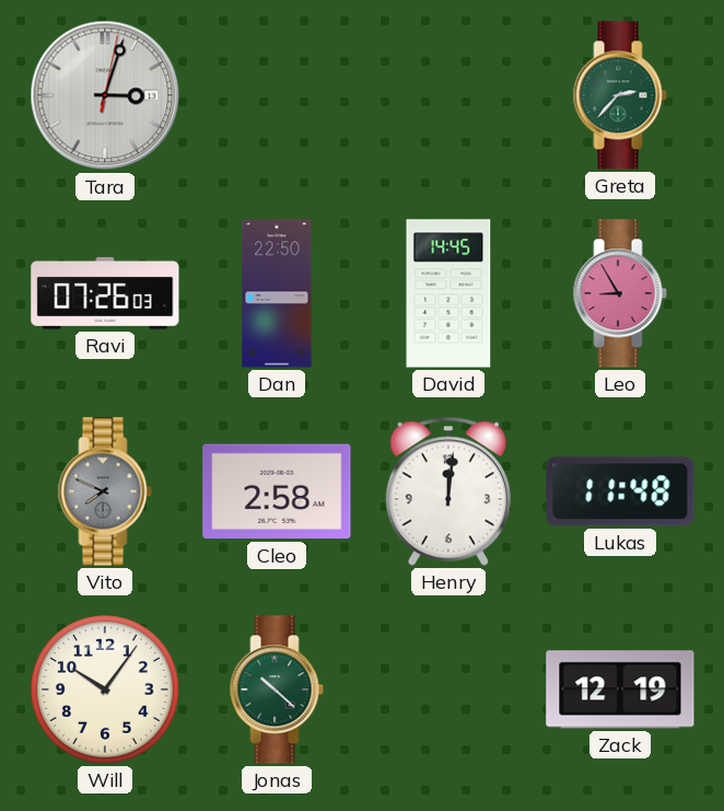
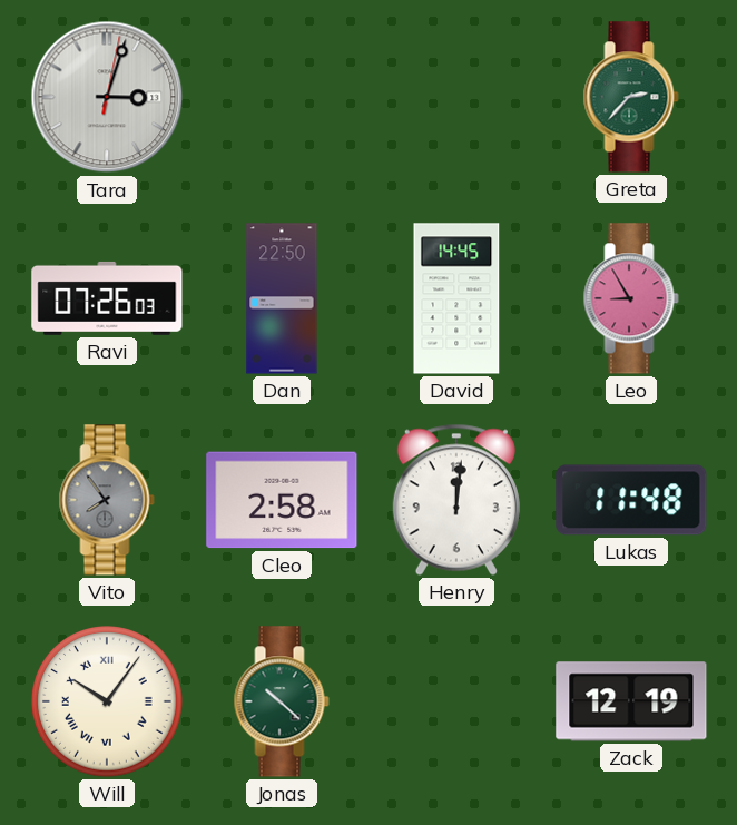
Vito: 7:49 -> 7:54
Will numerals: Arabic -> Roman
